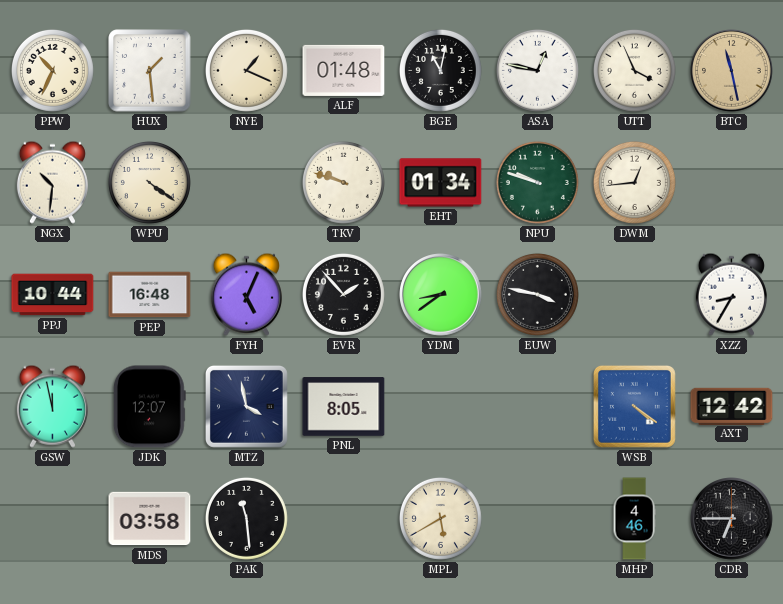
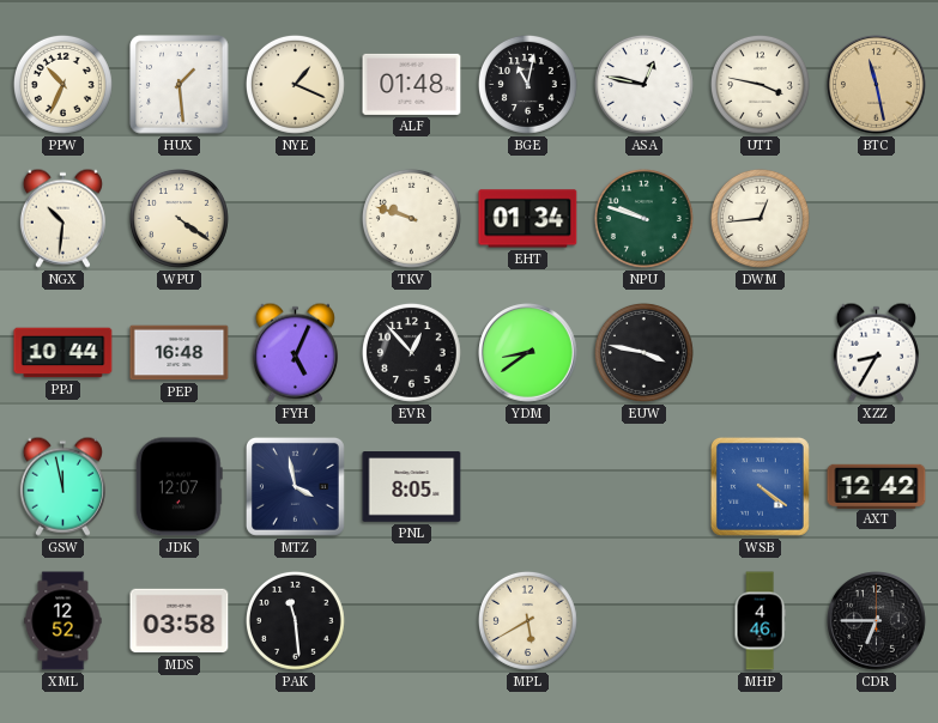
UTT: 3:56 -> 3:47
EVR: 1:53 -> 12:53
XML: none -> 12:52
